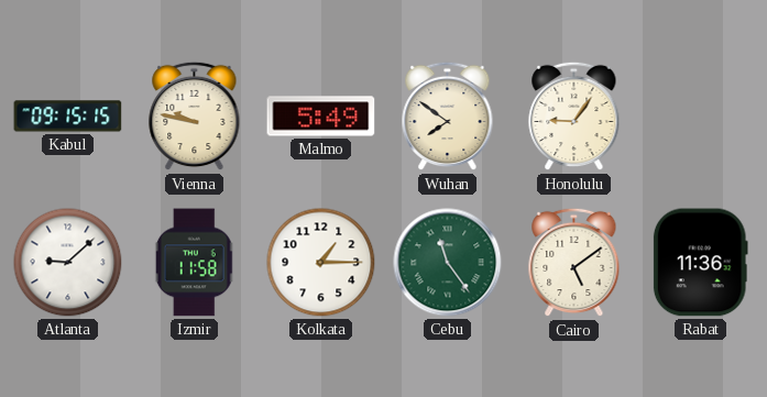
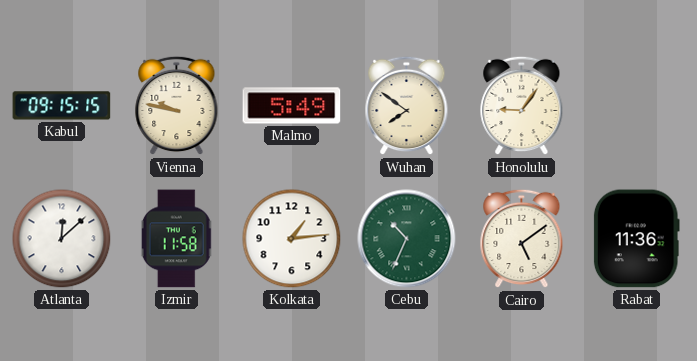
Atlanta: 9:08 -> 12:08
Kolkata: 1:15 -> 1:14
Cebu: 11:24 -> 10:34
